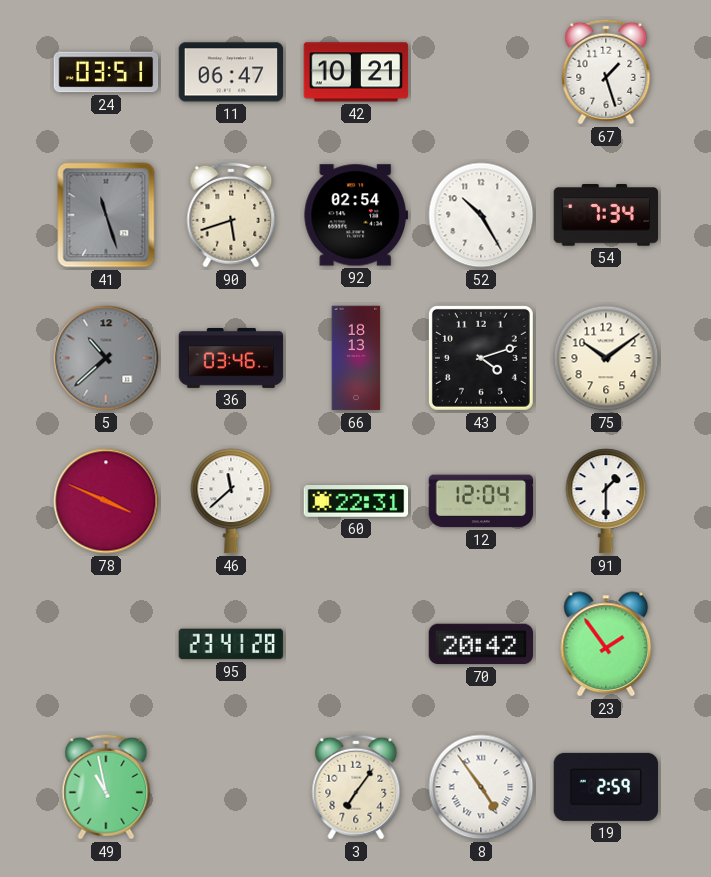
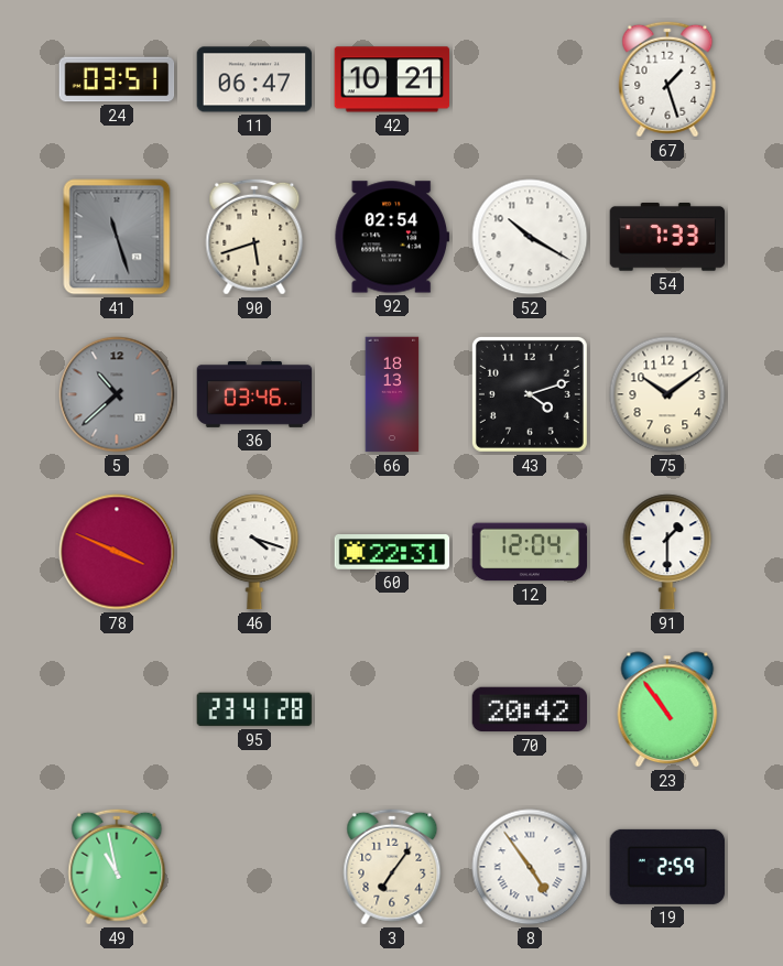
52: 10:25 -> 10:20
54: 7:34 -> 7:33
46: 11:38 -> 4:18
23: 1:54 -> 10:54
